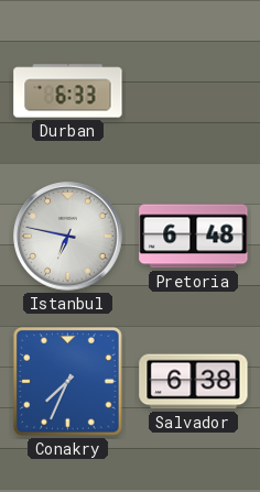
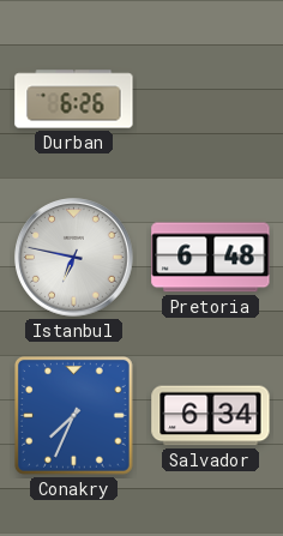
Durban: 6:33 -> 6:26
Salvador: 6:38 -> 6:34
